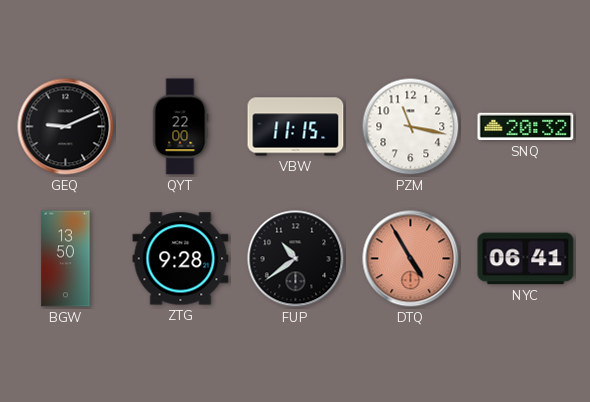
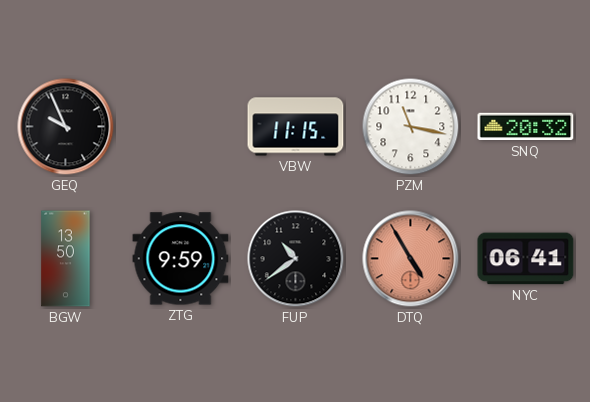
GEQ: 9:11 -> 9:56
QYT: 22:00 -> none
ZTG: 9:28 -> 9:59
